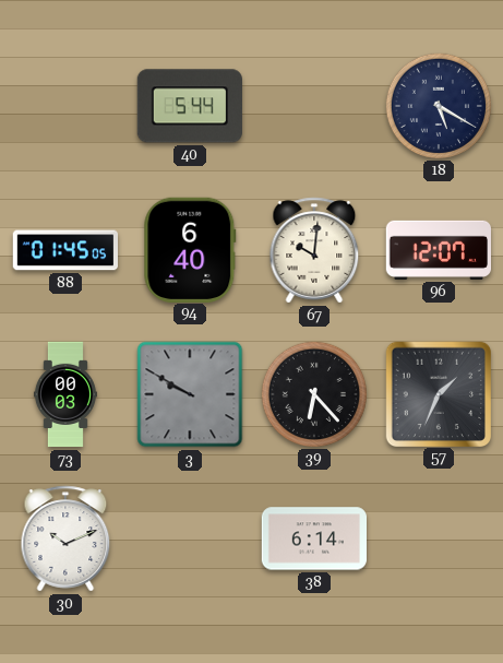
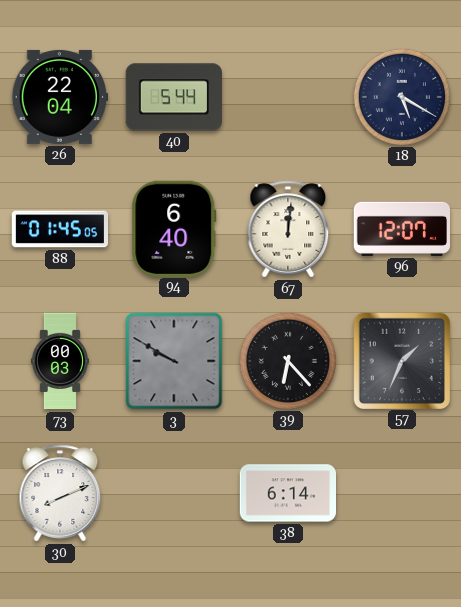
26: none -> 22:04
67: 10:01 -> 12:01
30: 10:11 -> 8:11
